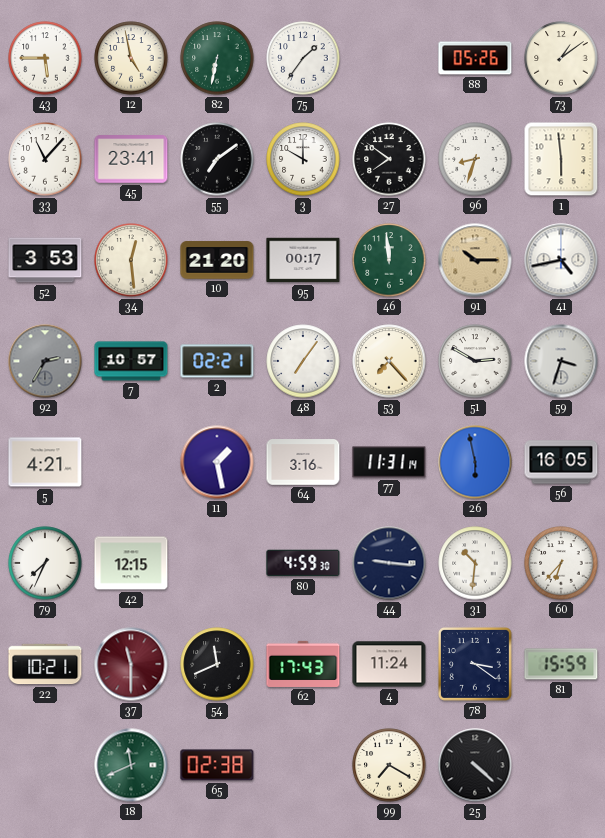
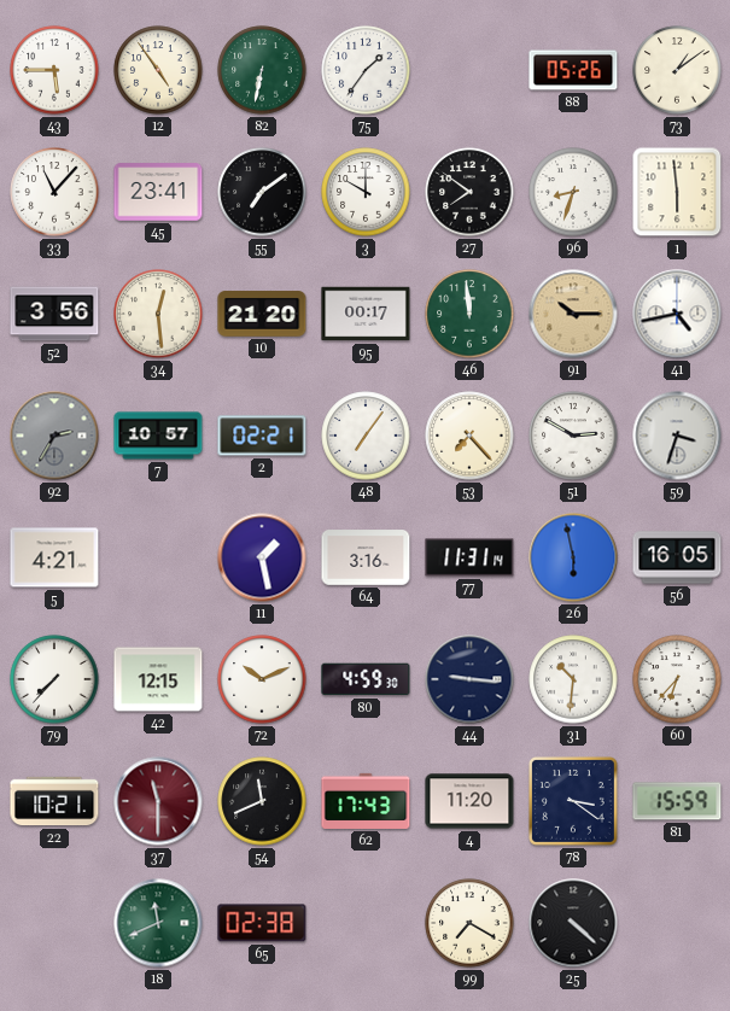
12: 4:58 -> 4:54
52: 3:53 -> 3:56
79: 7:34 -> 7:37
72: none -> 10:11
4: 11:24 -> 11:20
